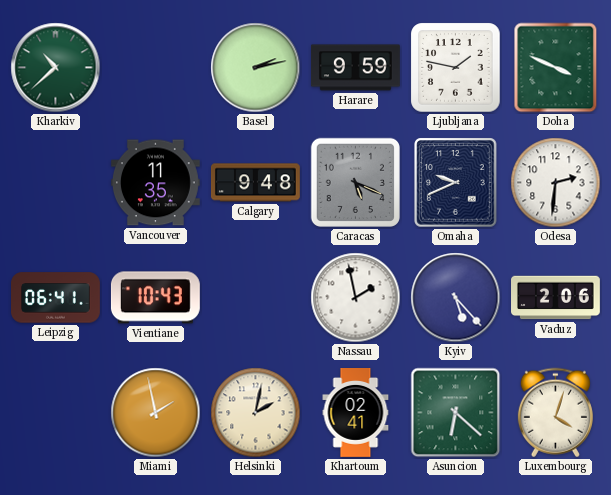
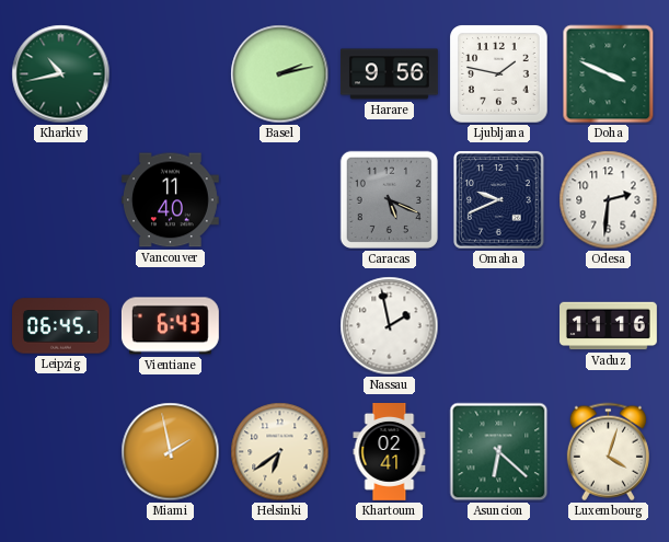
Kharkiv: 10:38 -> 10:43
Harare: 9:59 -> 9:56
Vancouver: 11:35 -> 11:40
Calgary: 9:48 -> none
Leipzig: 06:41 -> 06:45
Vientiane: 10:43 -> 6:43
Kyiv: 5:23 -> none
Vaduz: 2:06 -> 11:16
Helsinki: 2:02 -> 6:39
